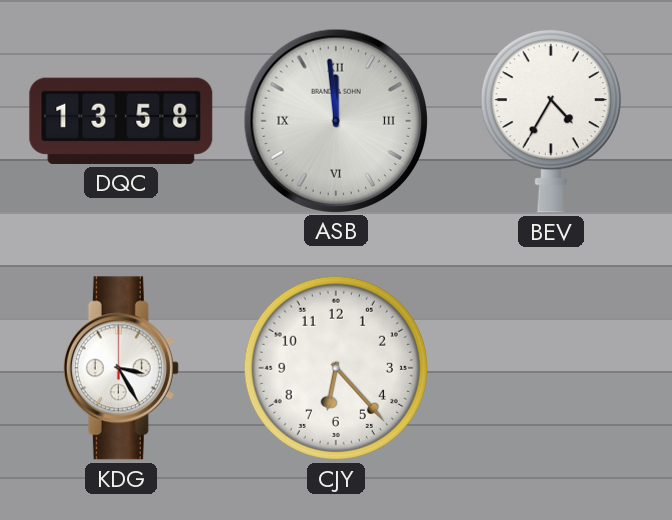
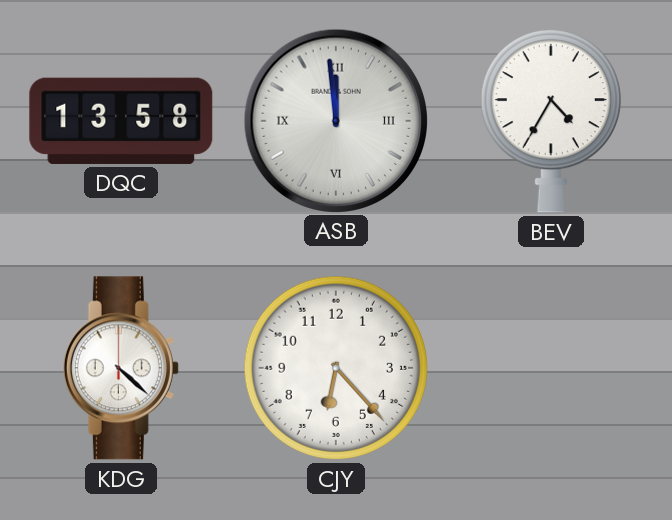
KDG: 3:25 -> 4:22
